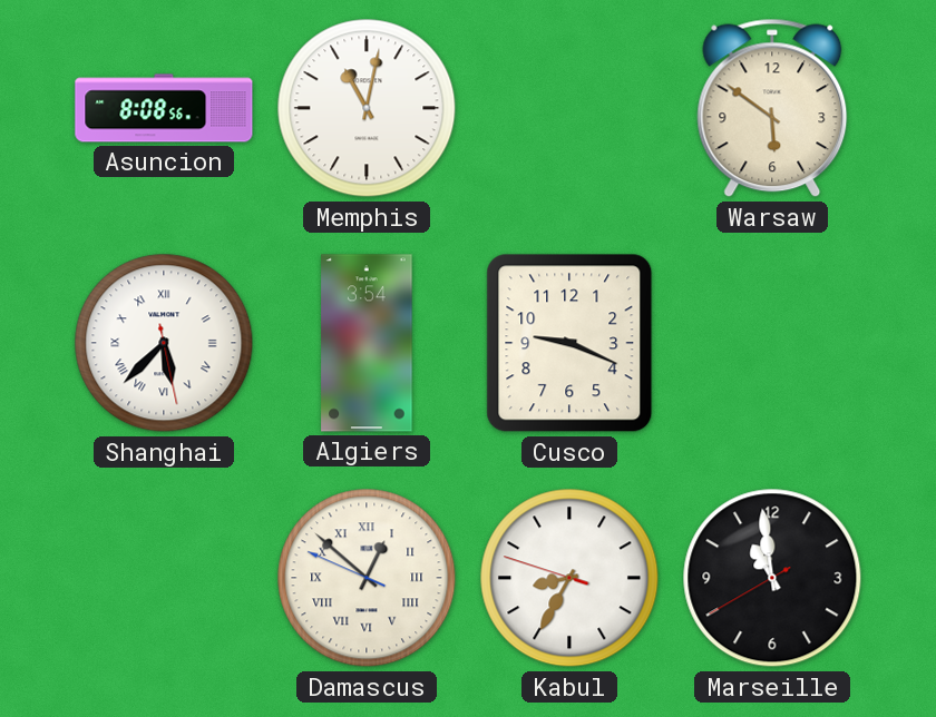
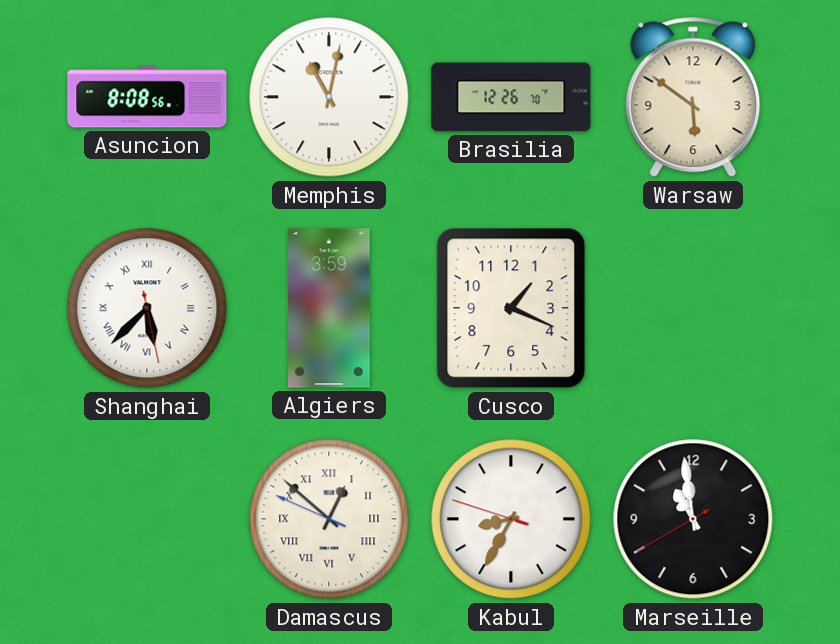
Brasilia: none -> 12:26
Algiers: 3:54 -> 3:59
Cusco: 9:19 -> 1:19
